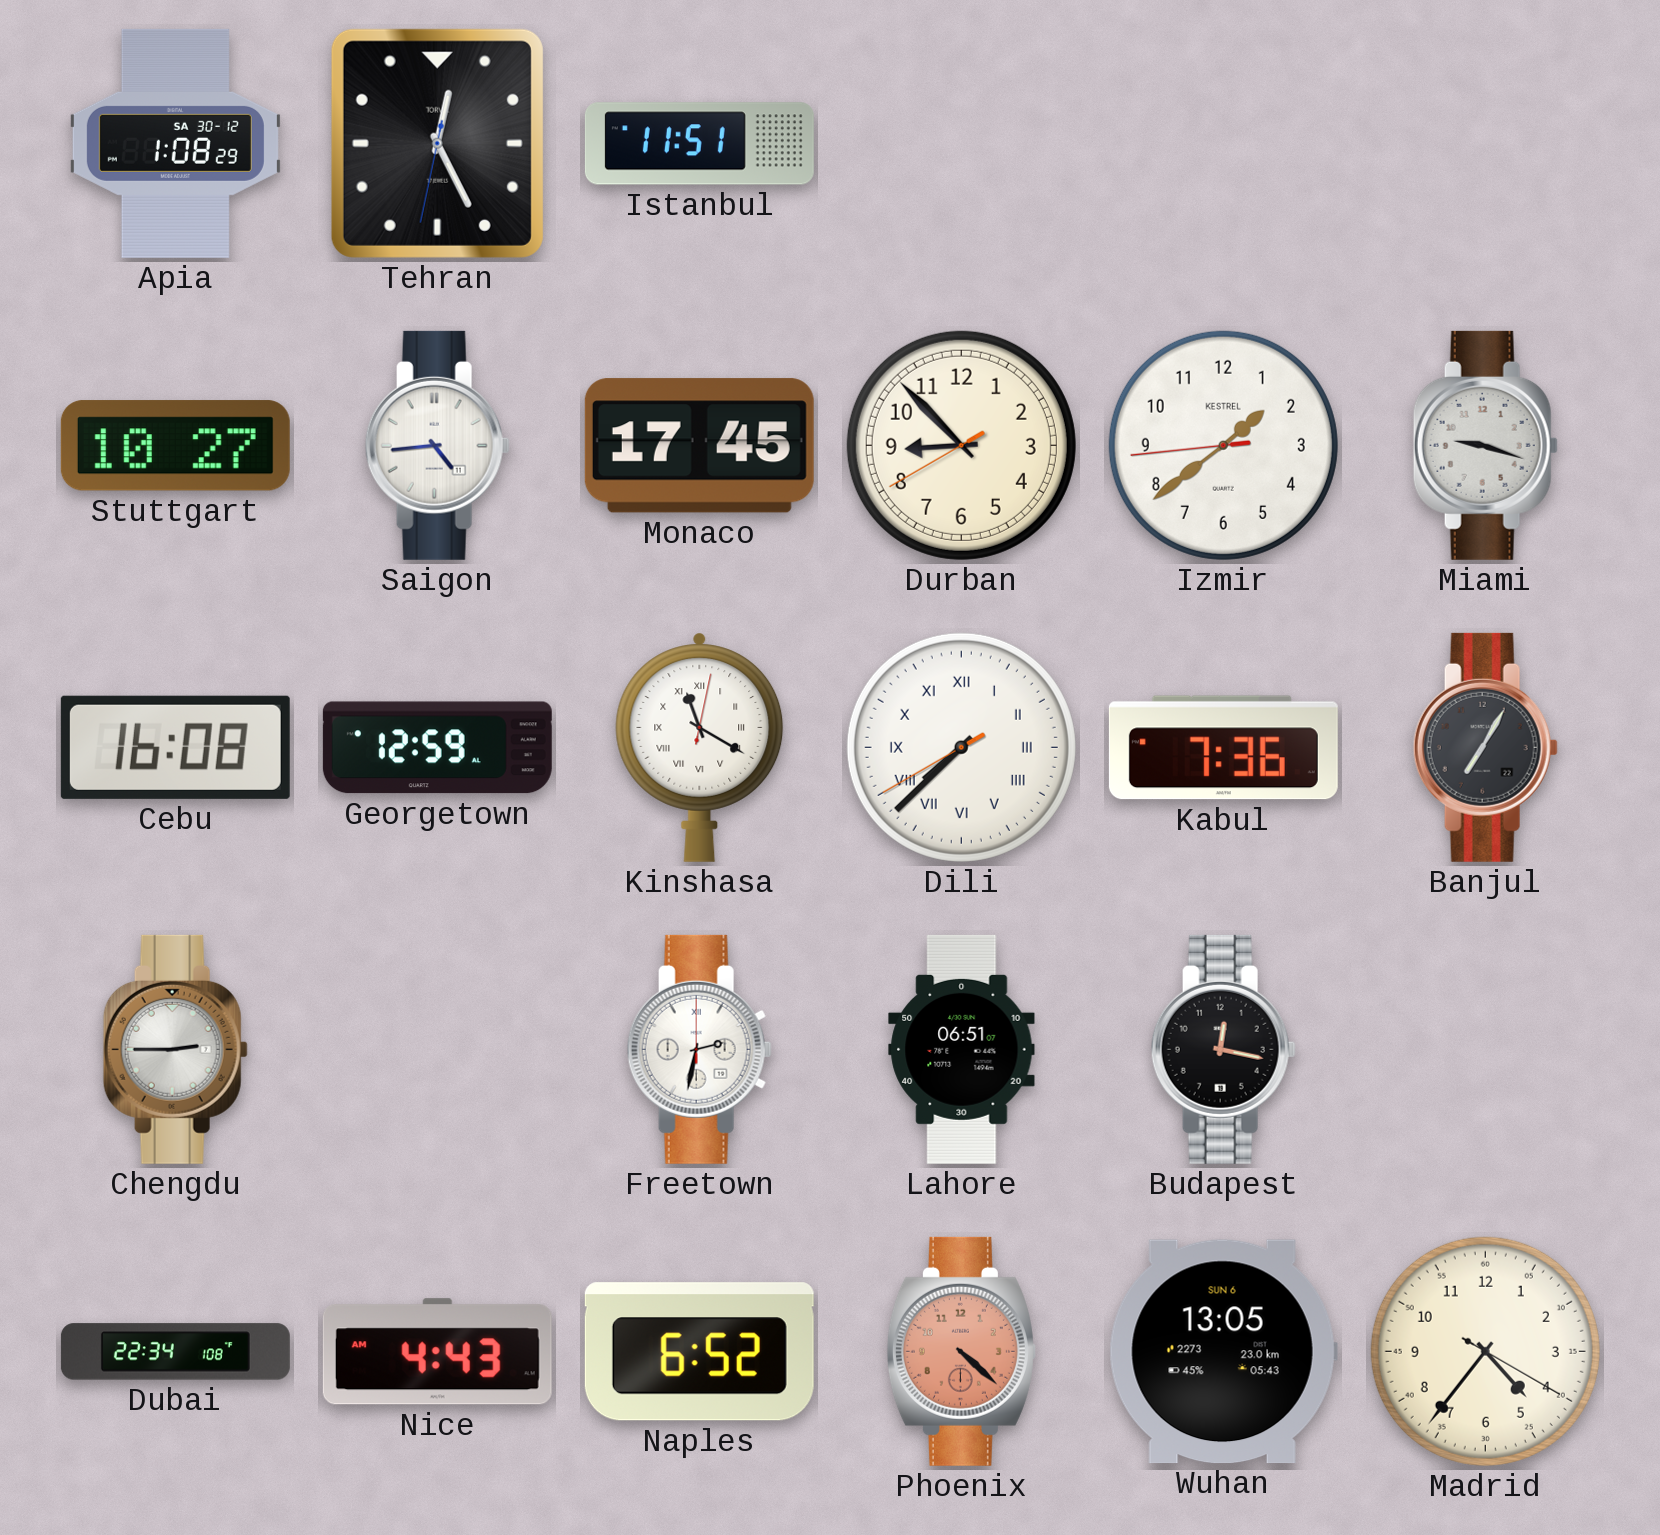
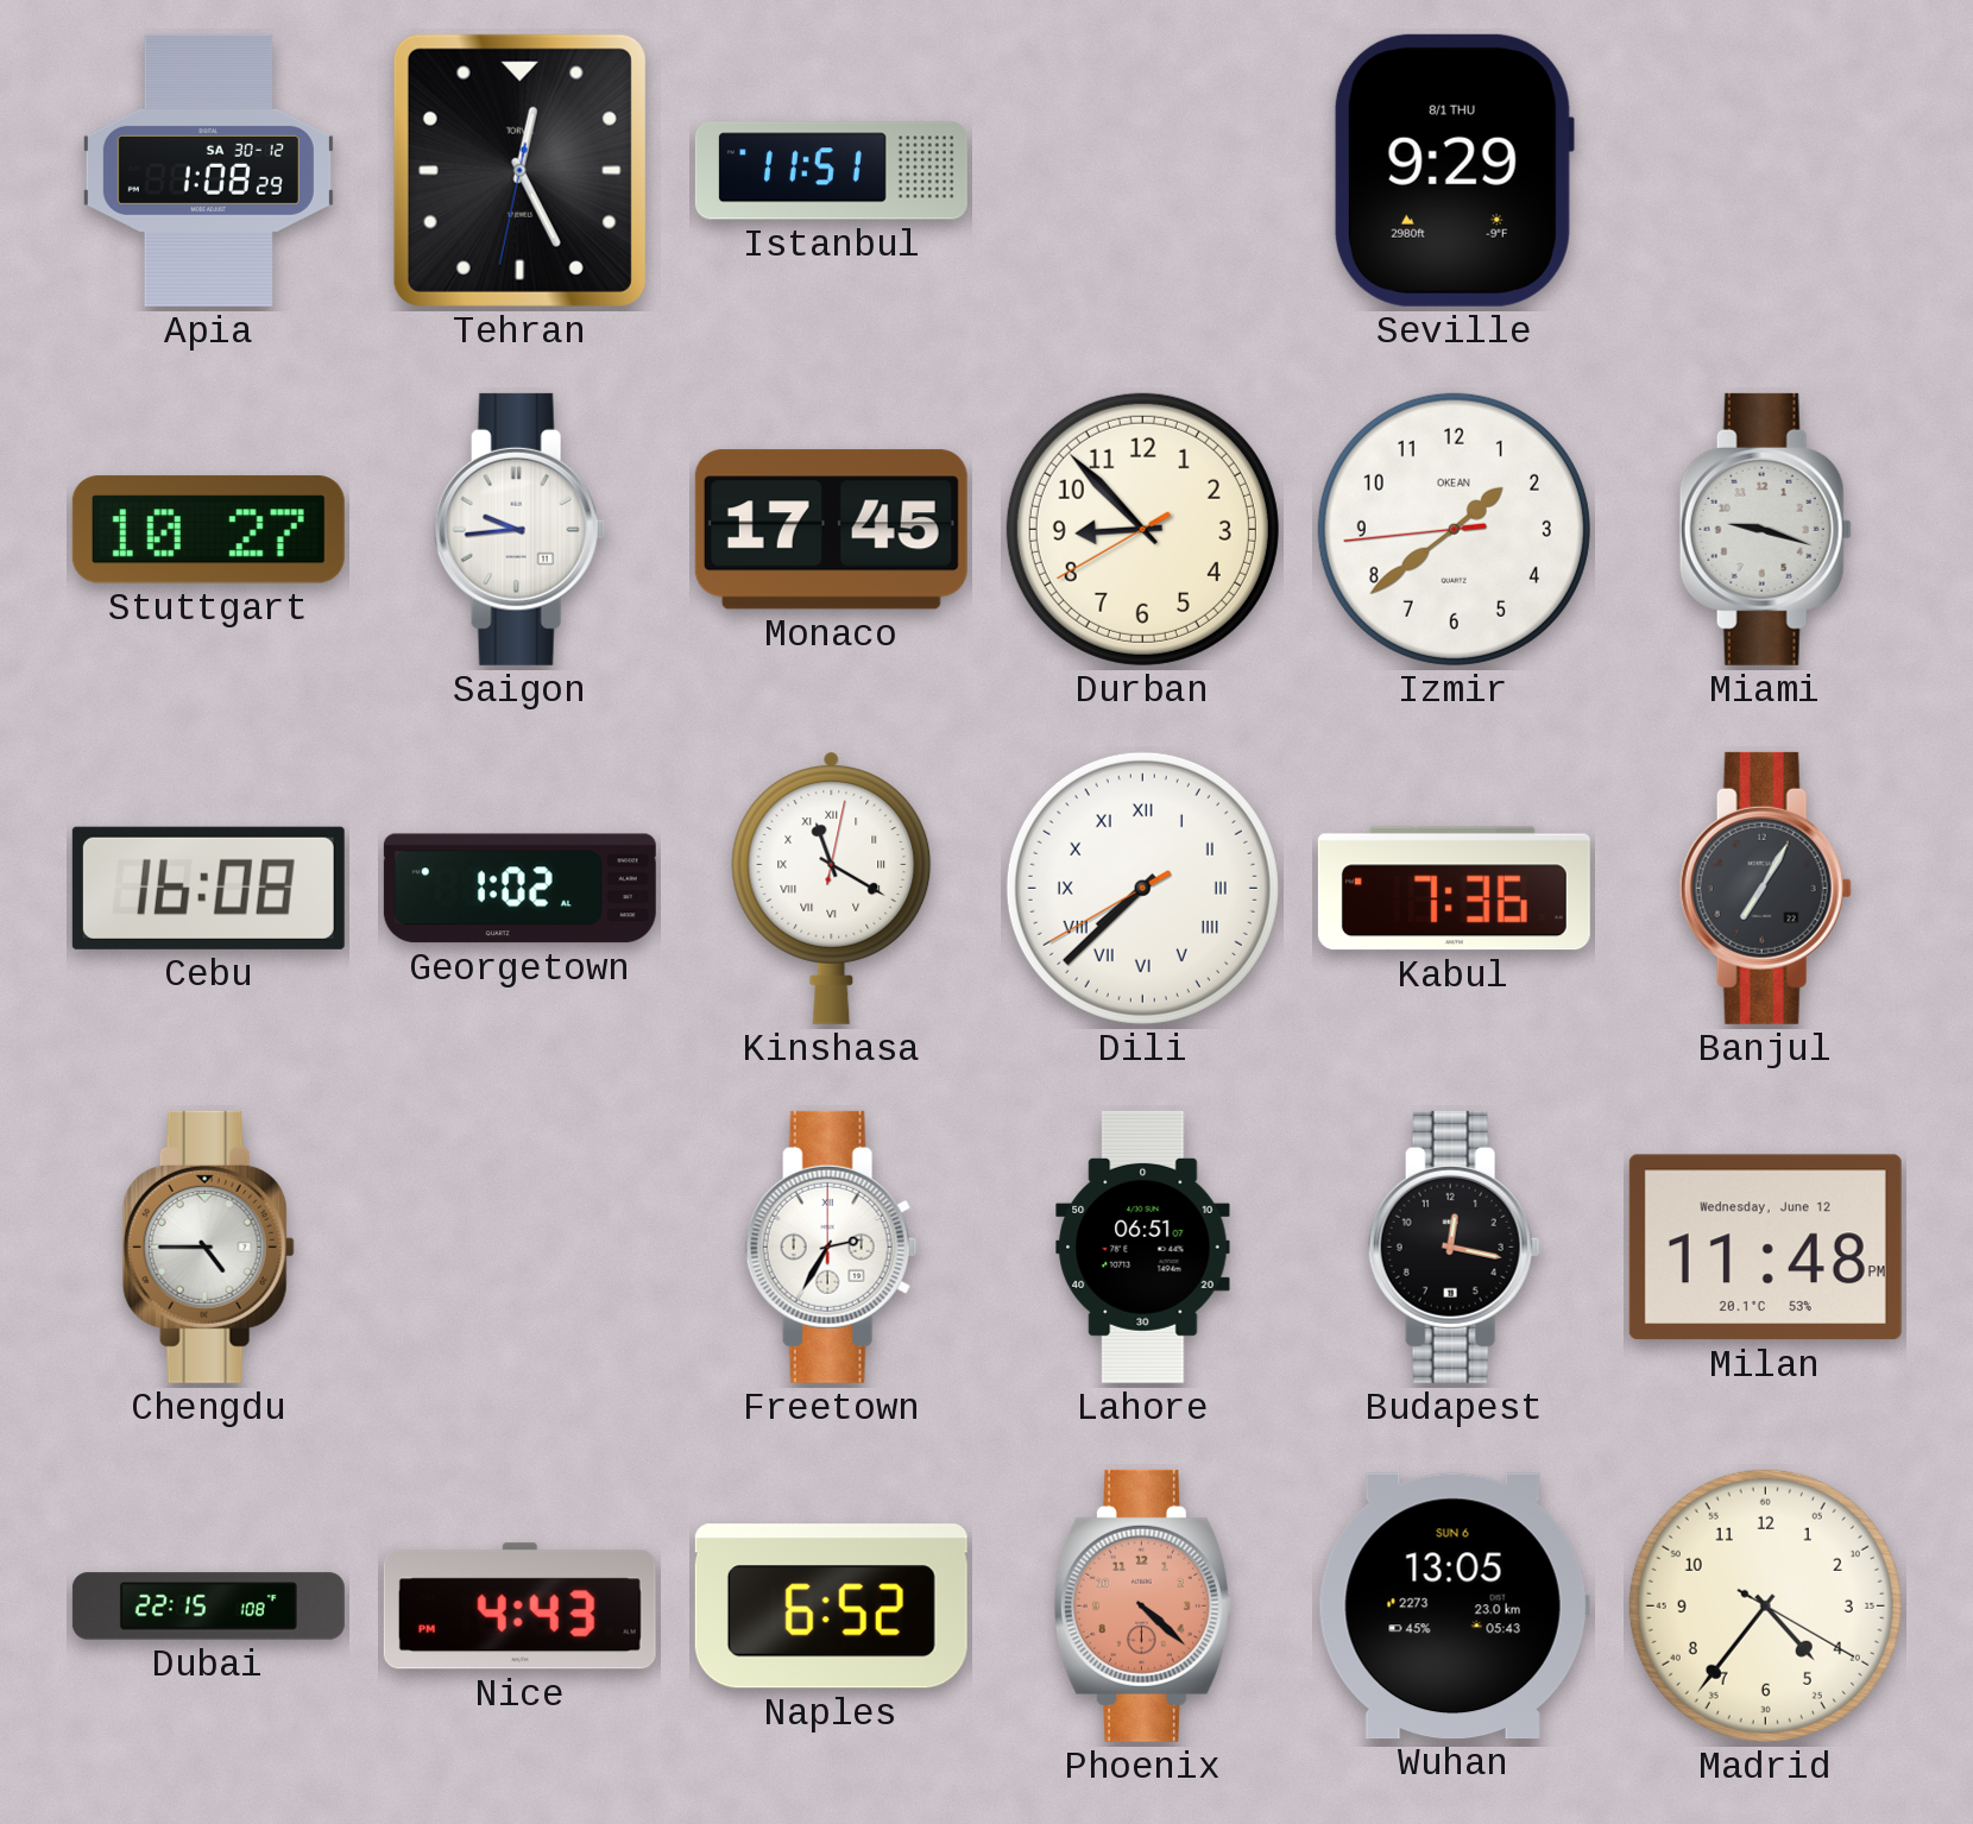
Seville: none -> 9:29
Saigon: 4:44 -> 9:44
Izmir brand: KESTREL -> OKEAN
Georgetown: 12:59 -> 1:02
Chengdu: 2:45 -> 4:45
Freetown: 2:32 -> 2:35
Milan: none -> 11:48
Dubai: 22:34 -> 22:15
Nice: 4:43 AM -> 4:43 PM
